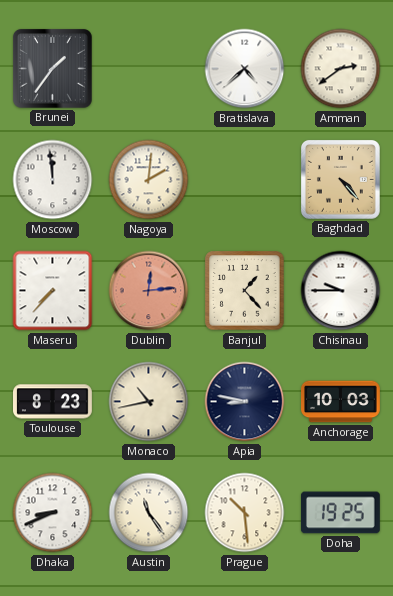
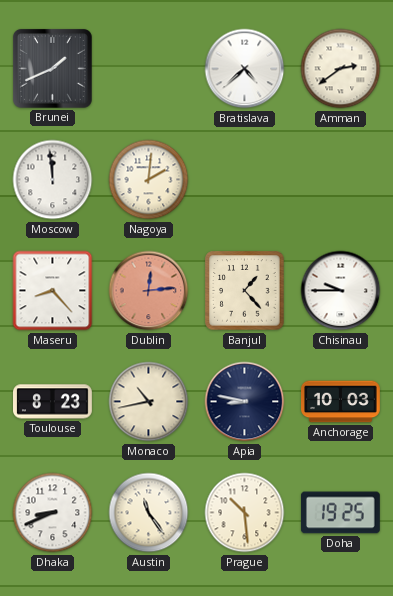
Brunei: 1:36 -> 1:41
Baghdad: 4:23 -> none
Maseru: 7:37 -> 8:23
